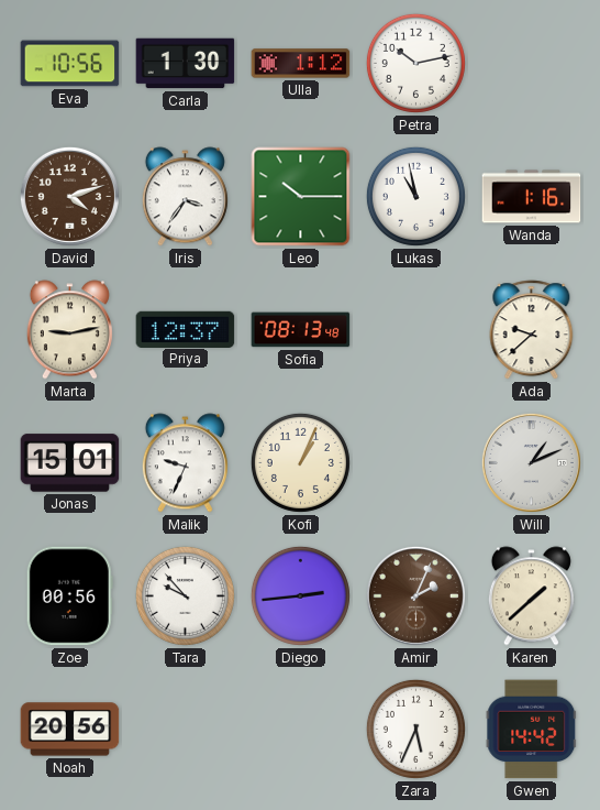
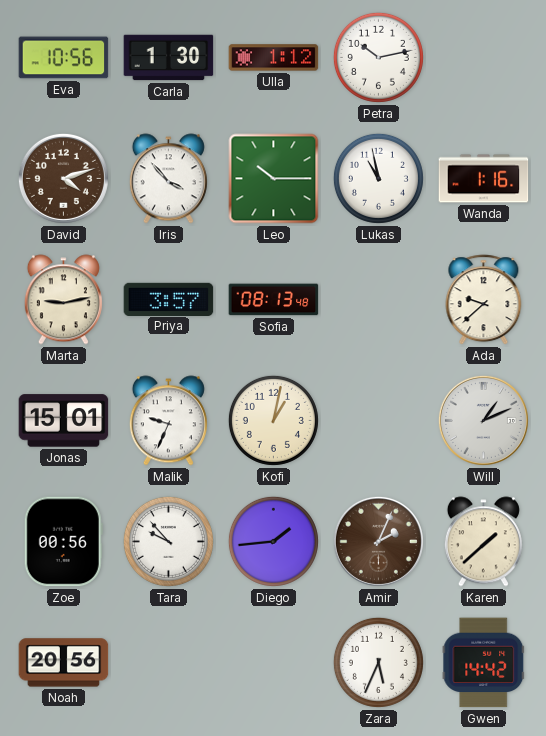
Iris: 3:36 -> 3:53
Priya: 12:37 -> 3:57
Kofi: 1:04 -> 1:02
Diego: 2:44 -> 1:44
